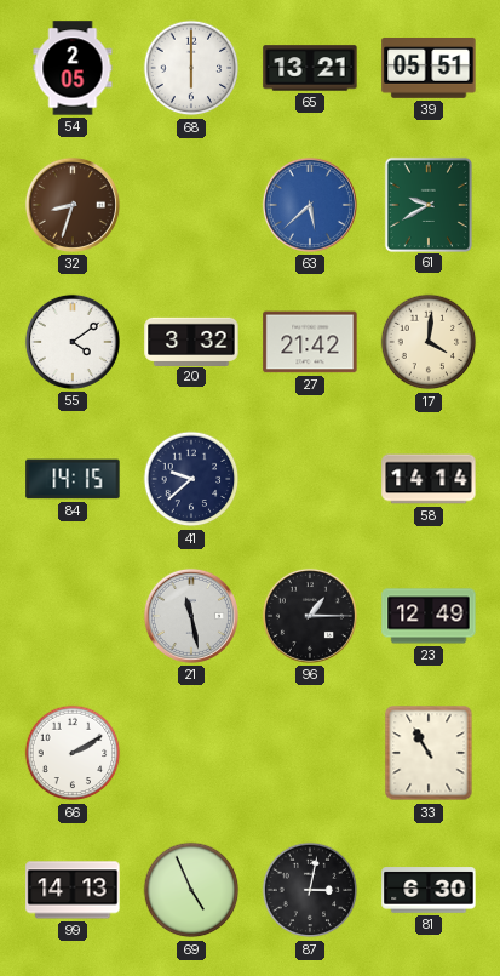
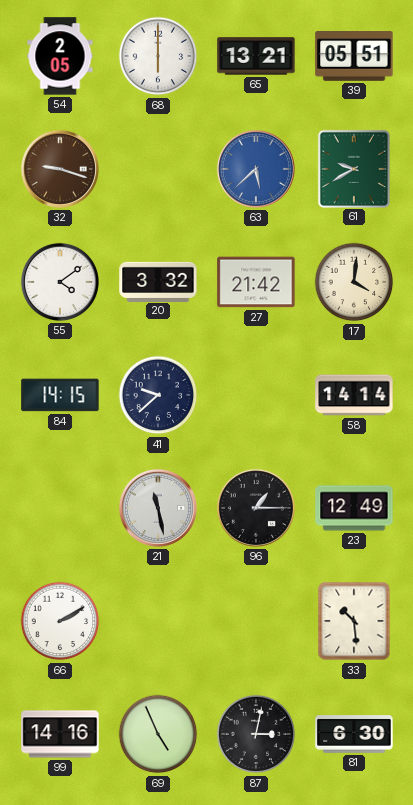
32: 8:33 -> 9:18
33: 10:55 -> 10:29
99: 14:13 -> 14:16
